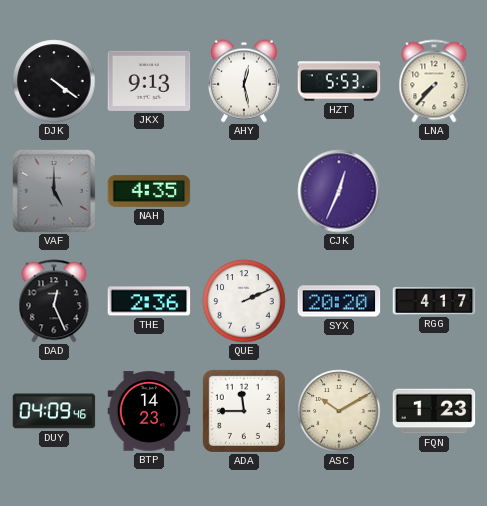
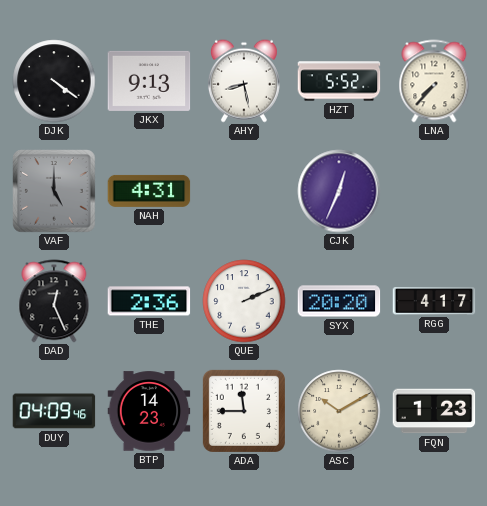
AHY: 12:28 -> 8:28
HZT: 5:53 -> 5:52
NAH: 4:35 -> 4:31
